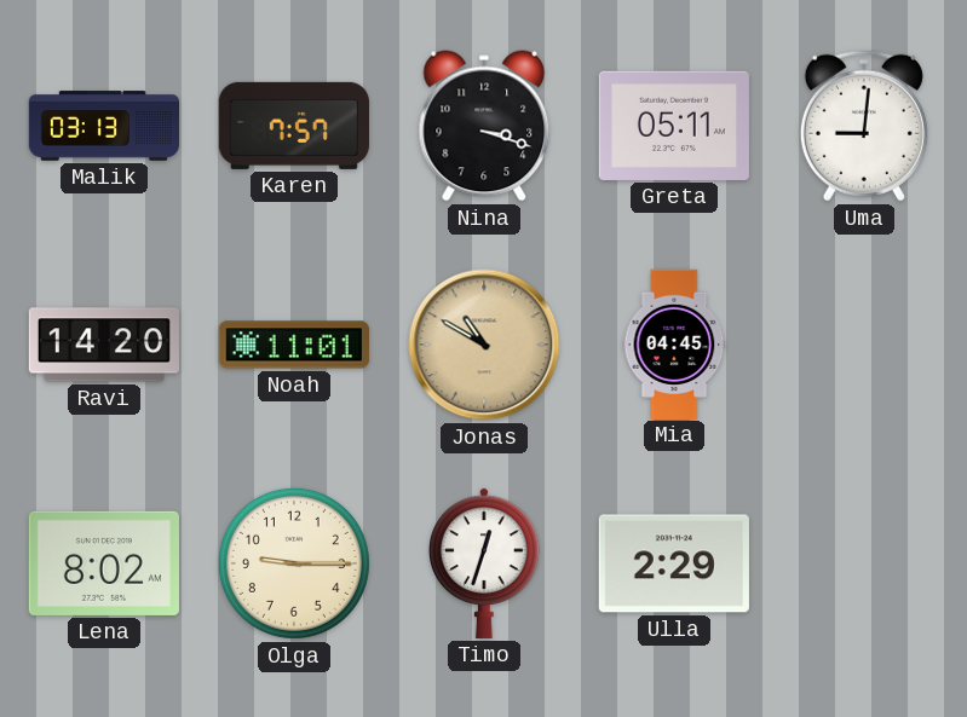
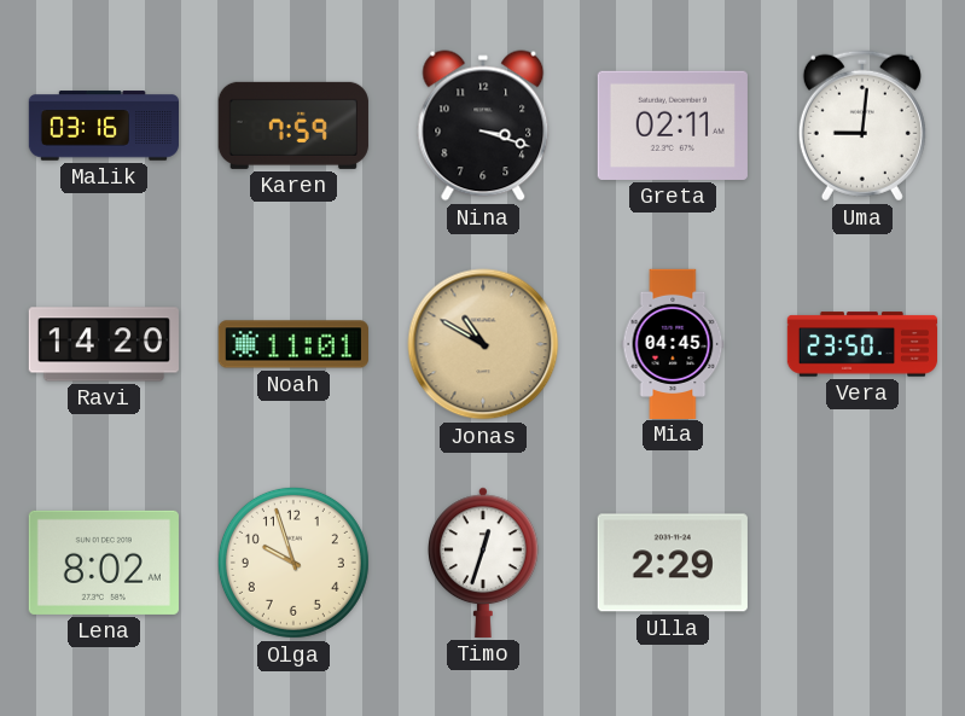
Malik: 03:13 -> 03:16
Karen: 7:57 -> 7:59
Greta: 05:11 -> 02:11
Vera: none -> 23:50
Olga: 9:15 -> 9:57
